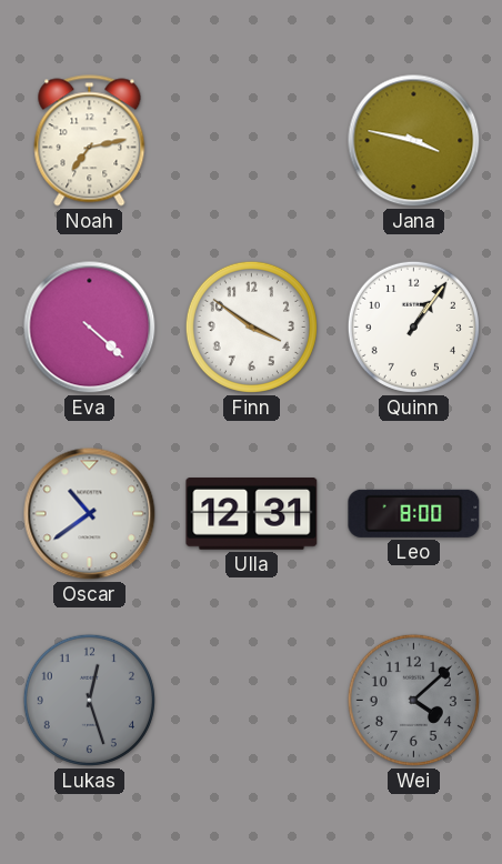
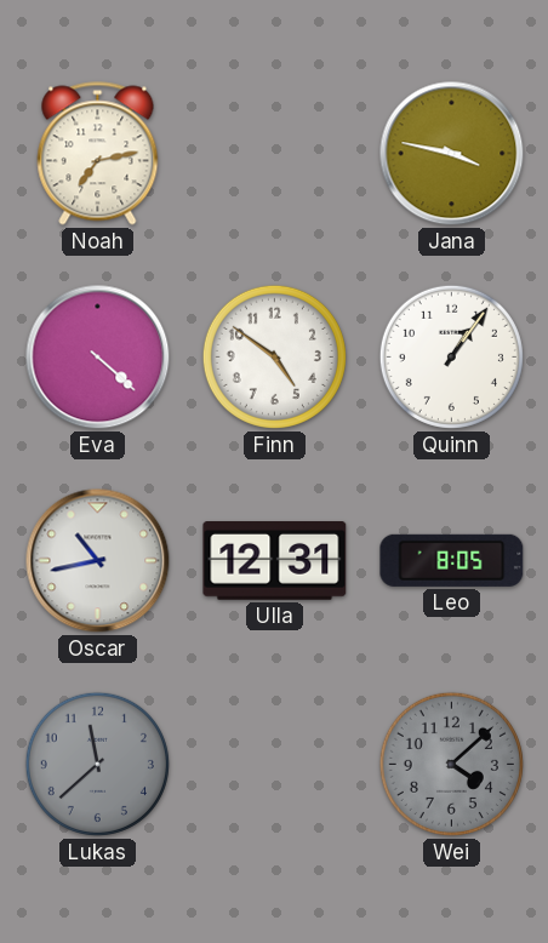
Finn: 3:51 -> 4:51
Oscar: 10:39 -> 10:43
Leo: 8:00 -> 8:05
Lukas: 12:27 -> 11:38
